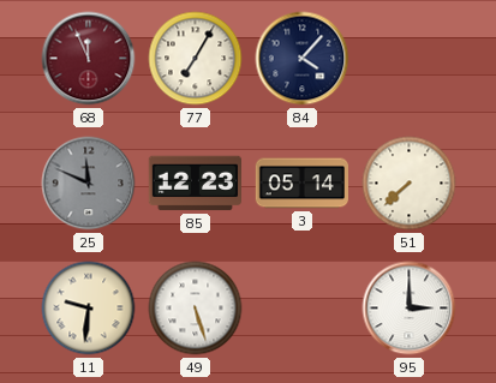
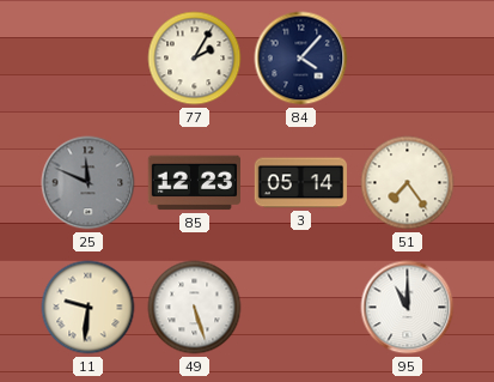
68: 11:56 -> none
77: 7:05 -> 2:05
51: 7:38 -> 7:24
95: 3:00 -> 11:00
